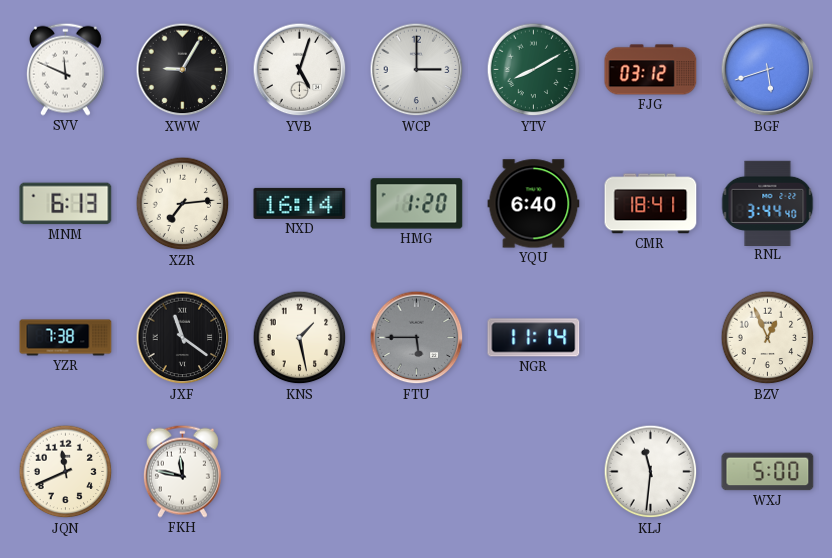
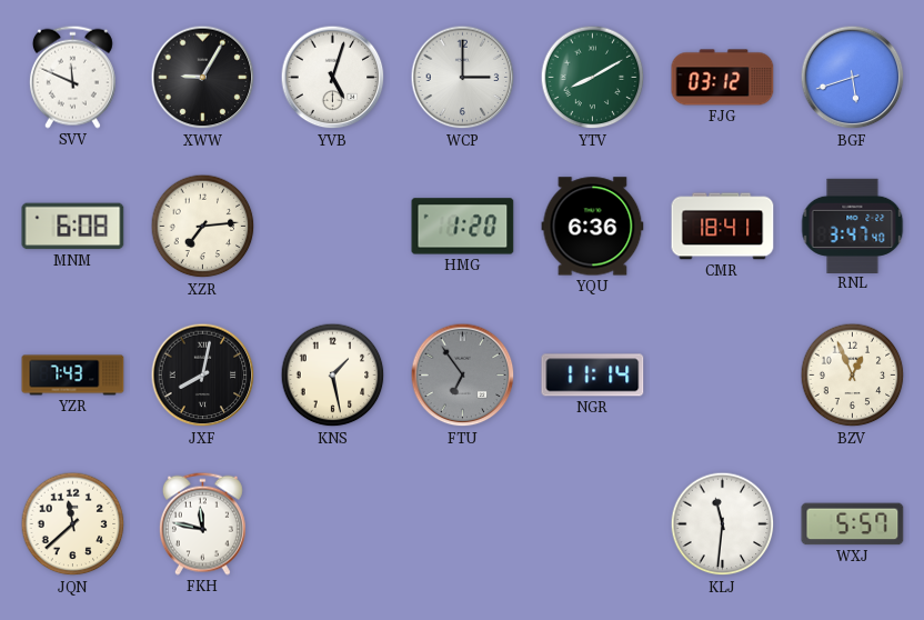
MNM: 6:13 -> 6:08
NXD: 16:14 -> none
YQU: 6:40 -> 6:36
RNL: 3:44 -> 3:47
YZR: 7:38 -> 7:43
JXF: 11:21 -> 8:02
FTU: 5:45 -> 6:54
JQN: 11:41 -> 11:38
WXJ: 5:00 -> 5:57
